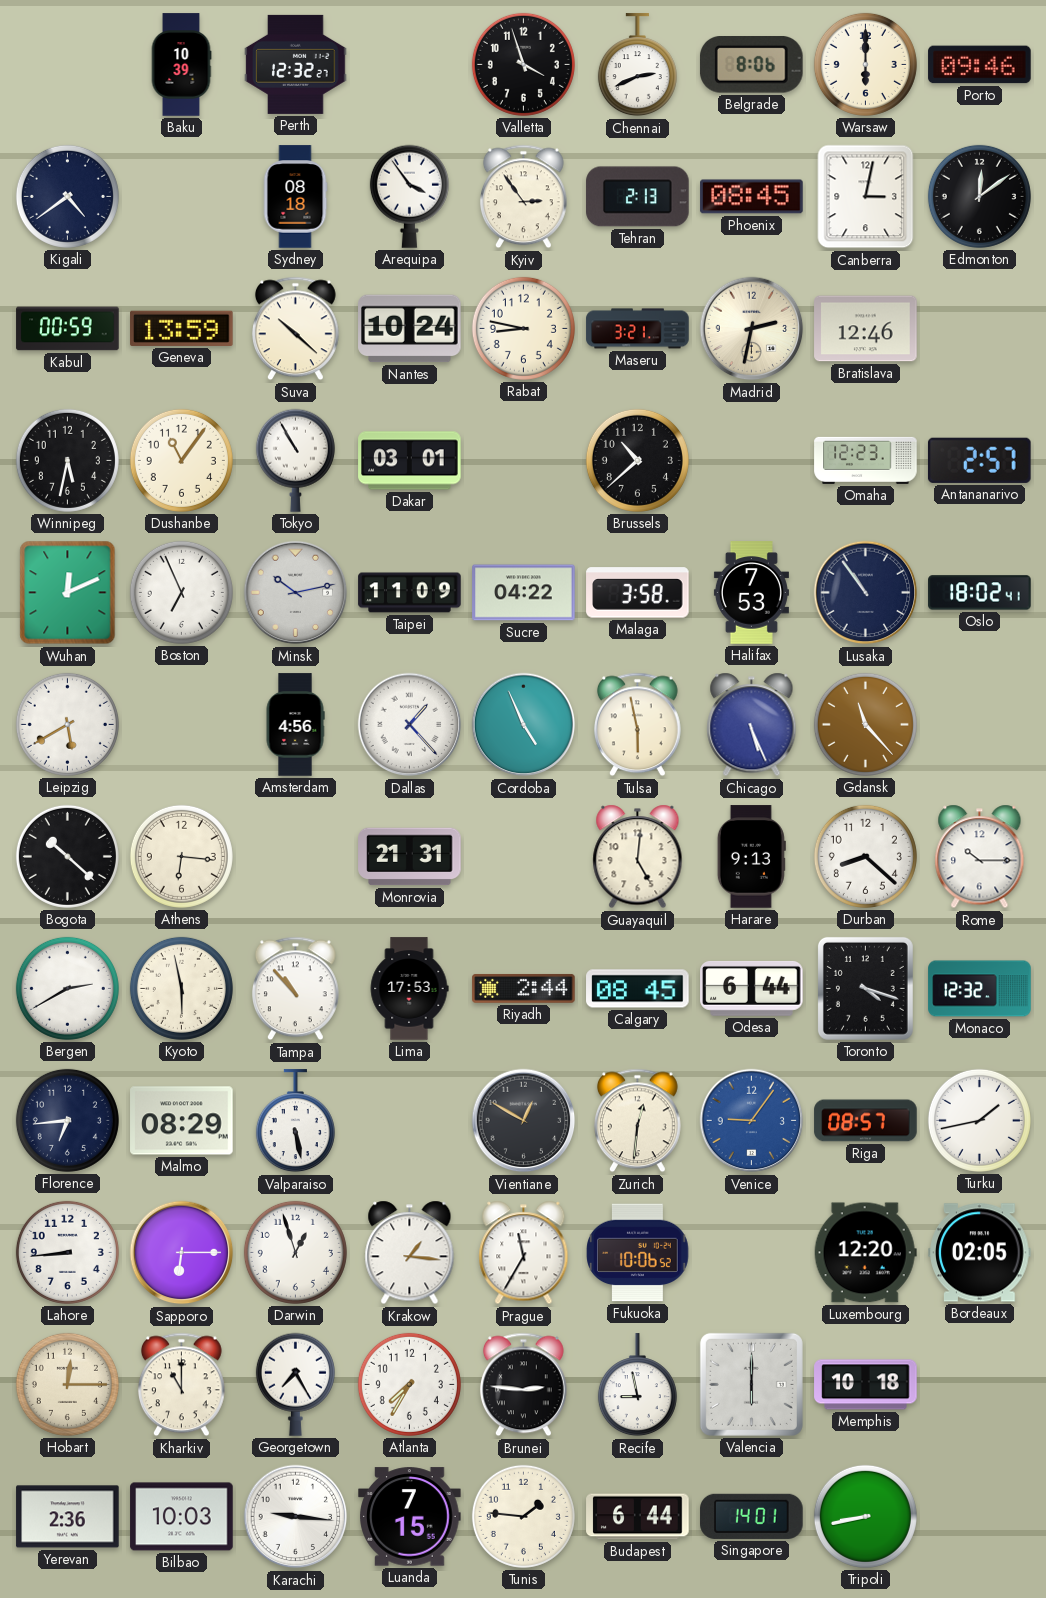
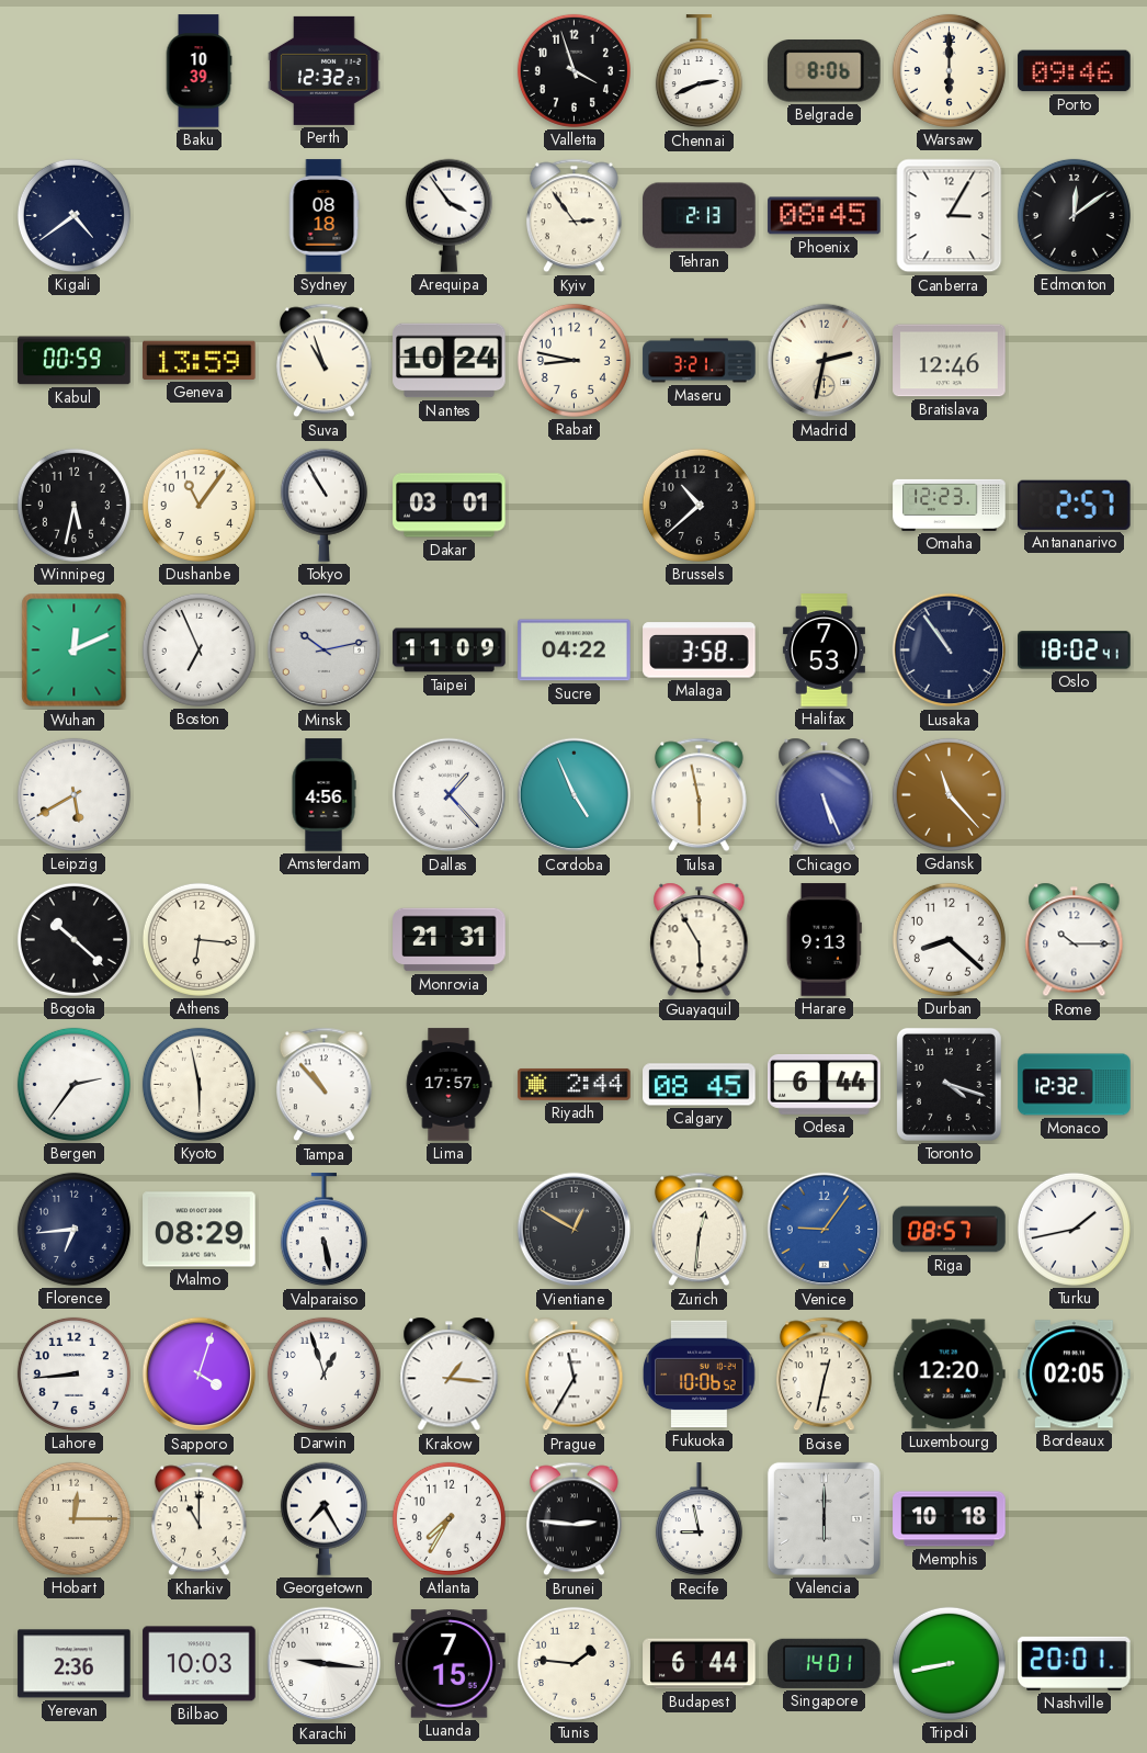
Canberra: 3:02 -> 3:05
Suva: 10:22 -> 10:57
Guayaquil: 5:01 -> 5:55
Bergen: 2:40 -> 2:36
Lima: 17:53 -> 17:57
Sapporo: 6:15 -> 4:03
Boise: none -> 12:32
Nashville: none -> 20:01
